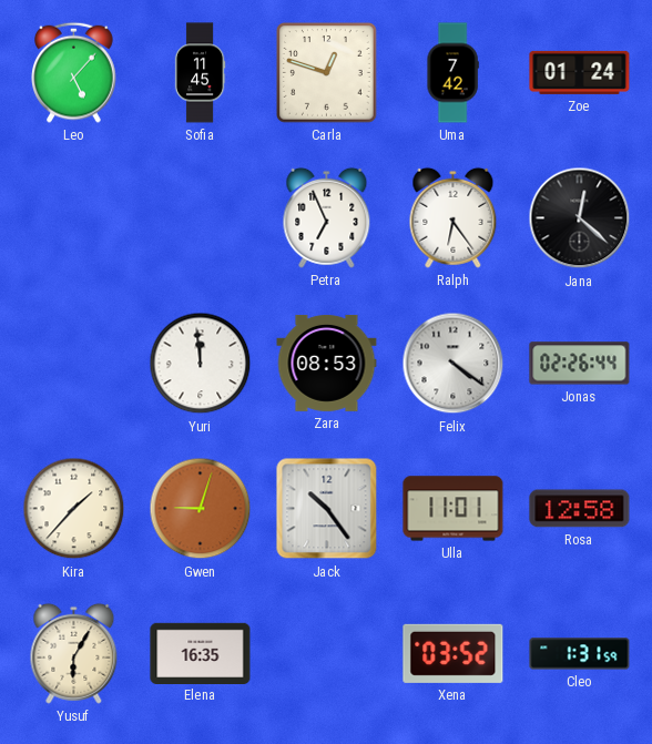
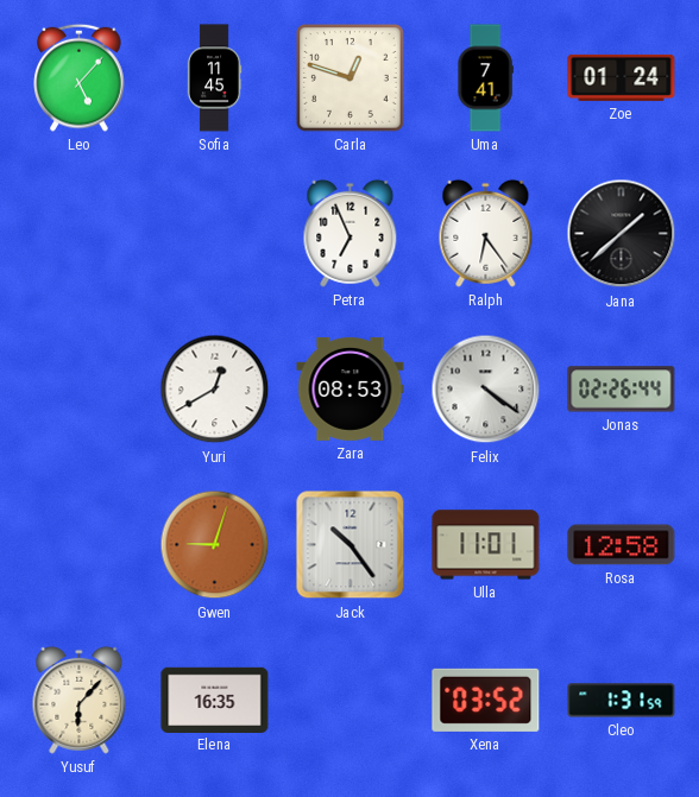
Uma: 7:42 -> 7:41
Jana: 12:22 -> 1:38
Yuri: 11:59 -> 12:40
Kira: 1:37 -> none
Yusuf: 6:05 -> 6:07
